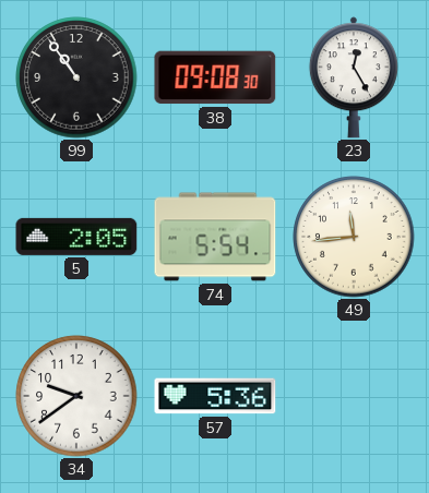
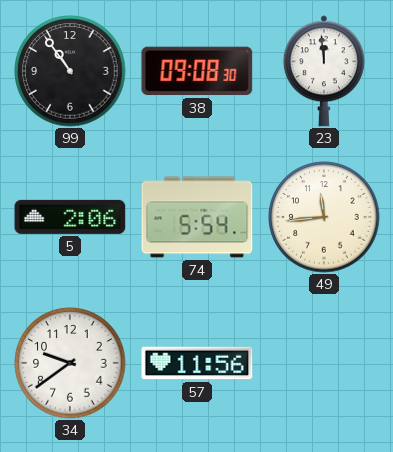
23: 12:25 -> 11:59
5: 2:05 -> 2:06
57: 5:36 -> 11:56
